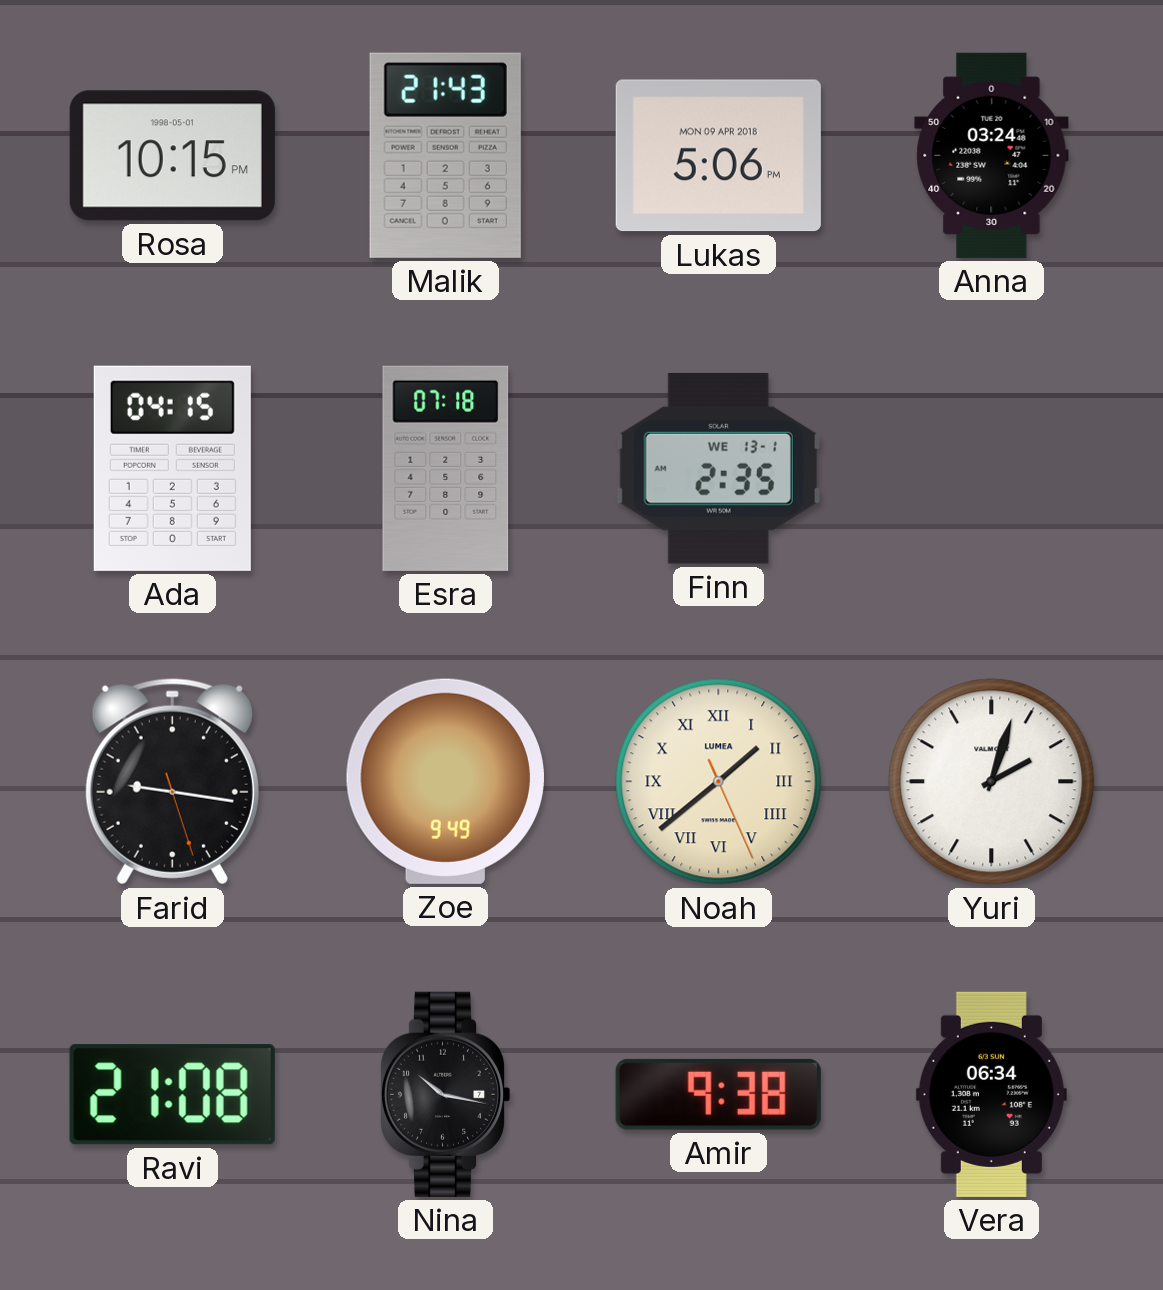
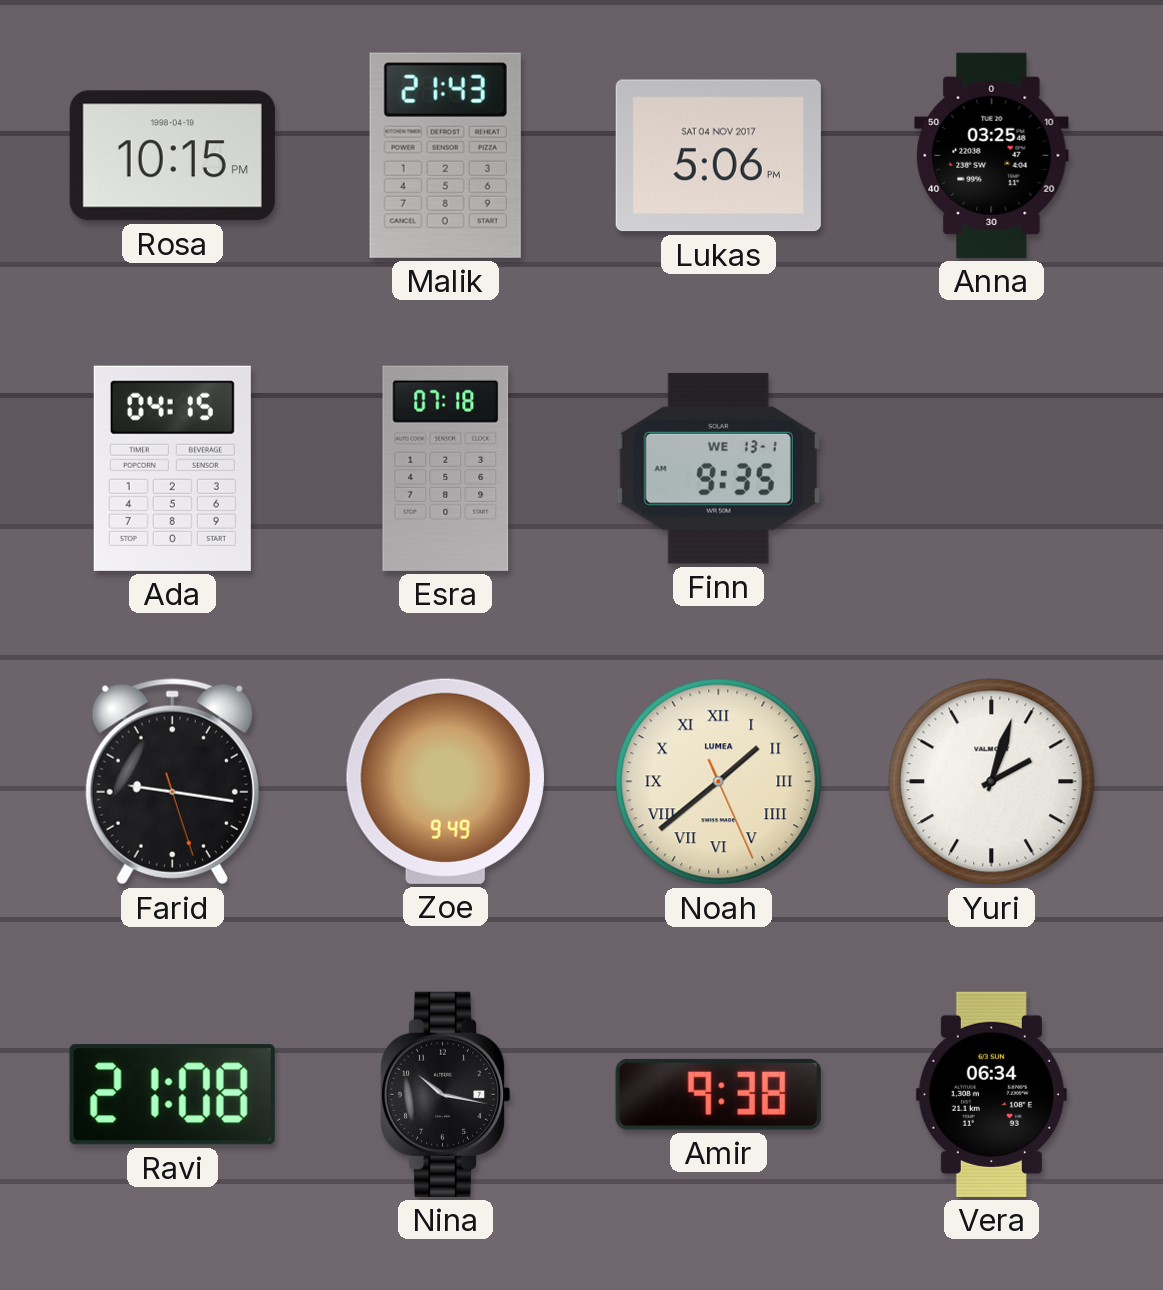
Rosa date: 1998-05-01 -> 1998-04-19
Lukas date: MON 09 APR 2018 -> SAT 04 NOV 2017
Anna: 03:24 -> 03:25
Finn: 2:35 -> 9:35
